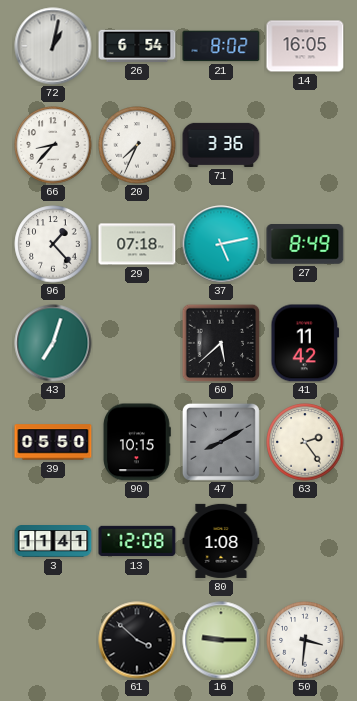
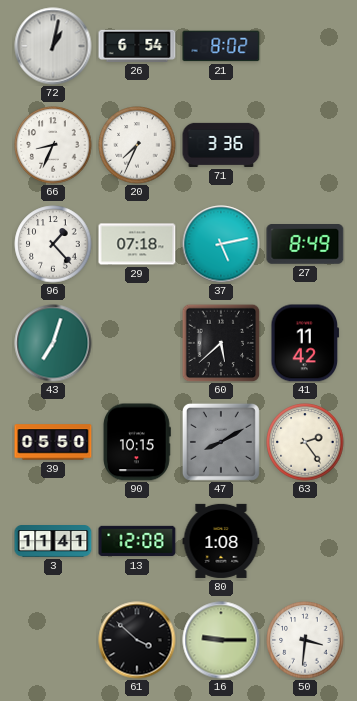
14: 16:05 -> none
66: 8:37 -> 8:34
